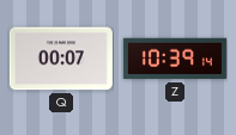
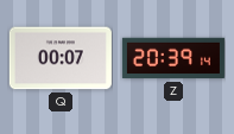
Z: 10:39 -> 20:39
